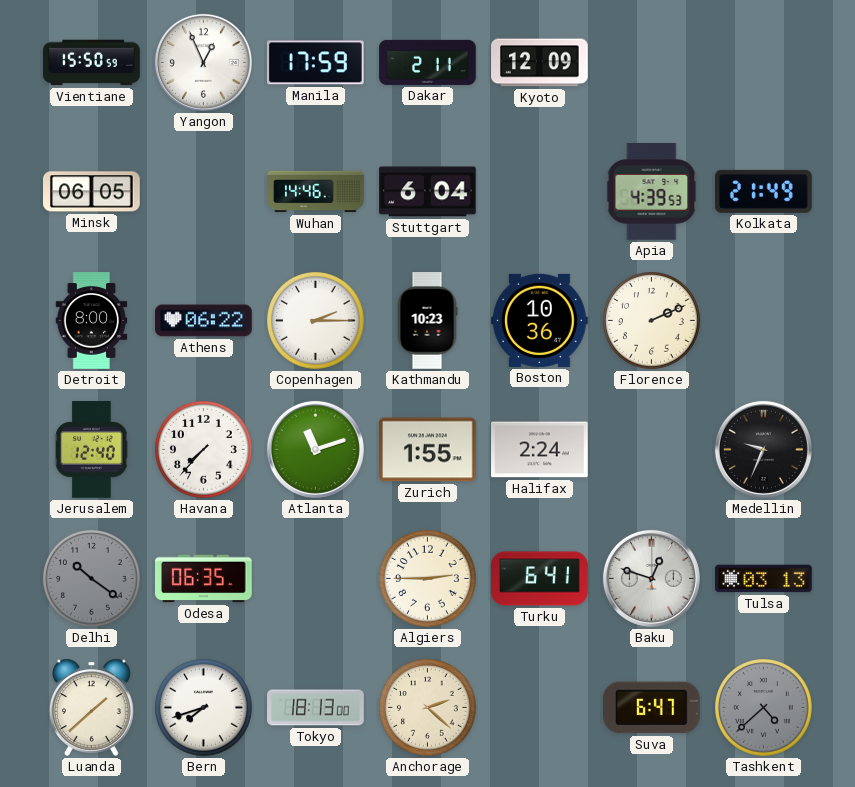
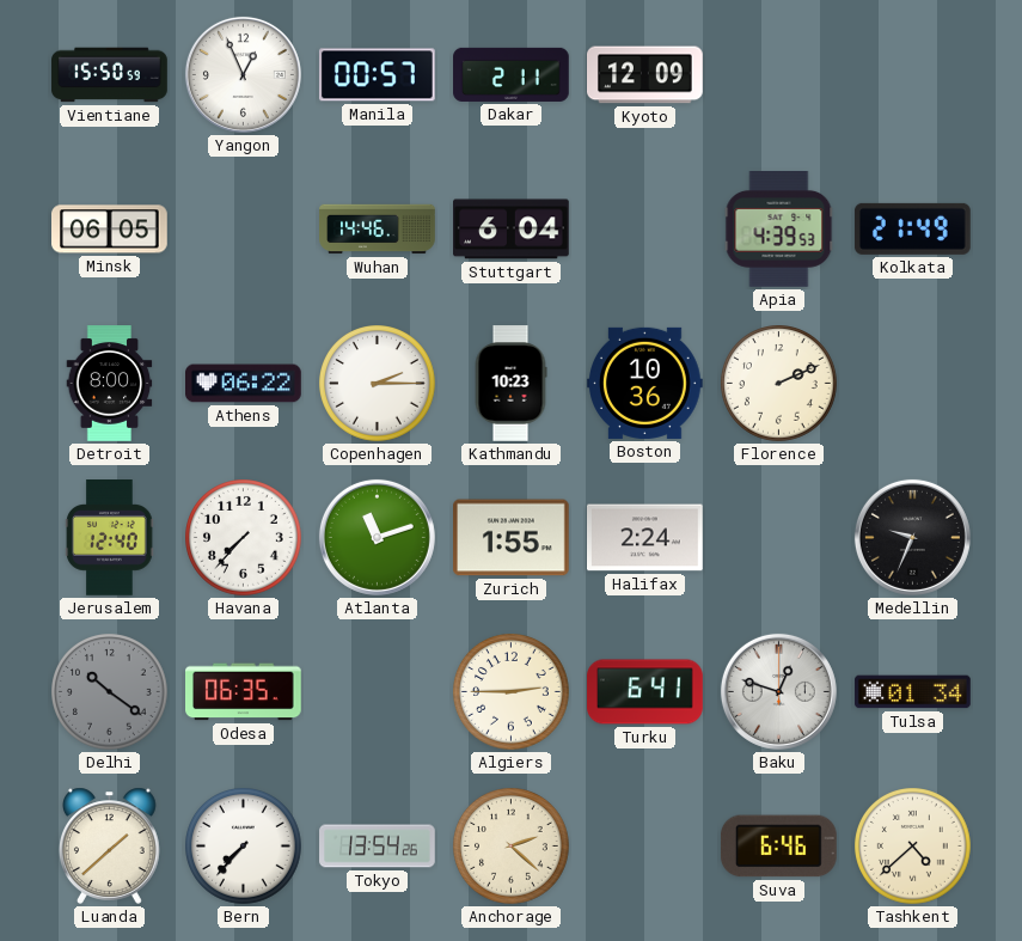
Manila: 17:59 -> 00:57
Tulsa: 03:13 -> 01:34
Bern: 7:42 -> 7:37
Tokyo: 18:13 -> 13:54
Suva: 6:47 -> 6:46
Tashkent dial: grey -> cream
